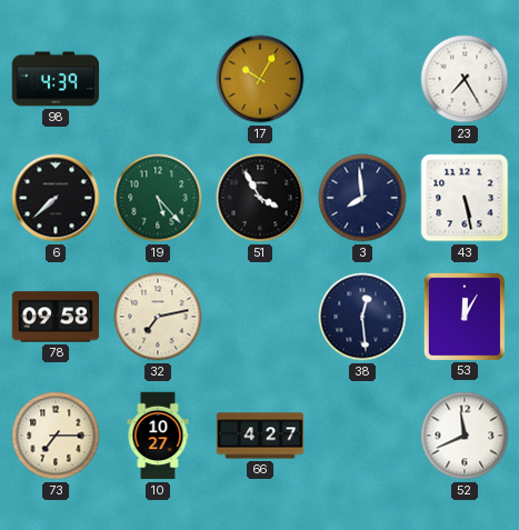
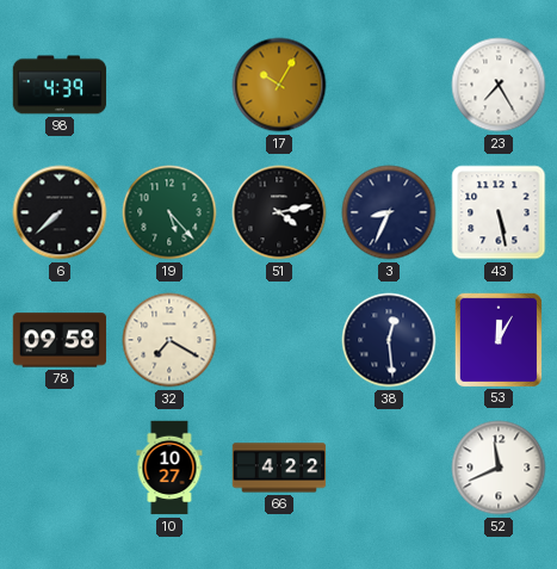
51: 3:55 -> 4:13
3: 7:59 -> 8:34
32: 7:13 -> 7:20
73: 7:15 -> none
66: 4:27 -> 4:22
